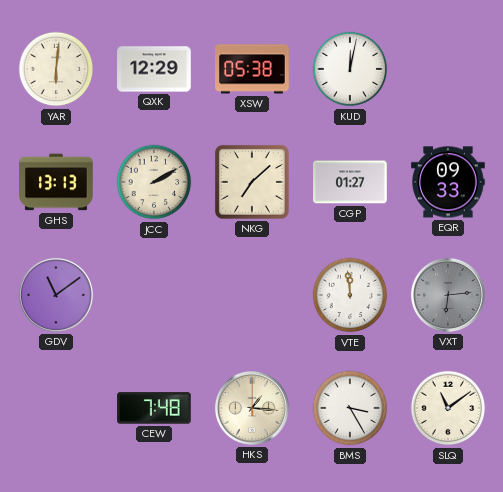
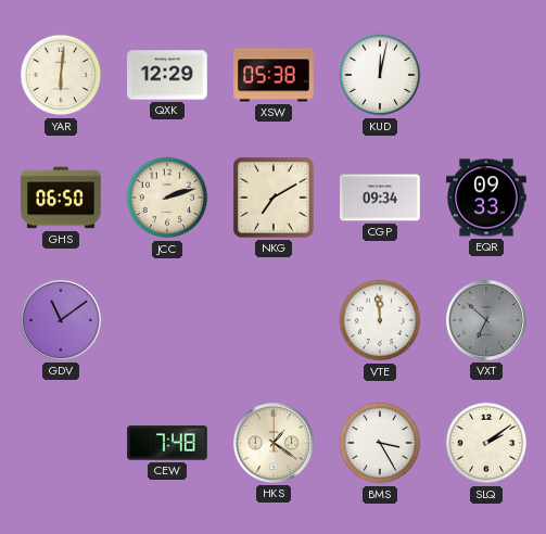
GHS: 13:13 -> 06:50
JCC: 2:10 -> 2:12
NKG: 7:08 -> 7:10
CGP: 01:27 -> 09:34
VXT: 6:14 -> 6:52
HKS: 1:16 -> 1:21
SLQ: 11:09 -> 2:09
